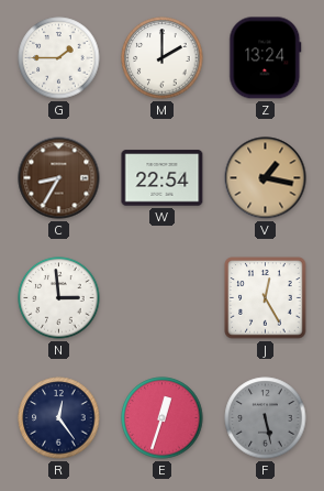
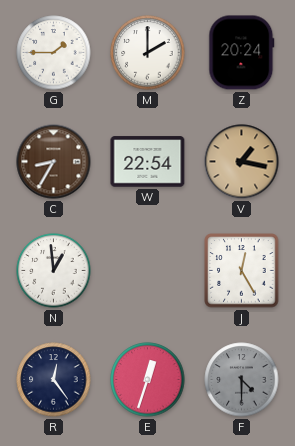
Z: 13:24 -> 20:24
N: 2:59 -> 12:59
F: 5:28 -> 4:30
